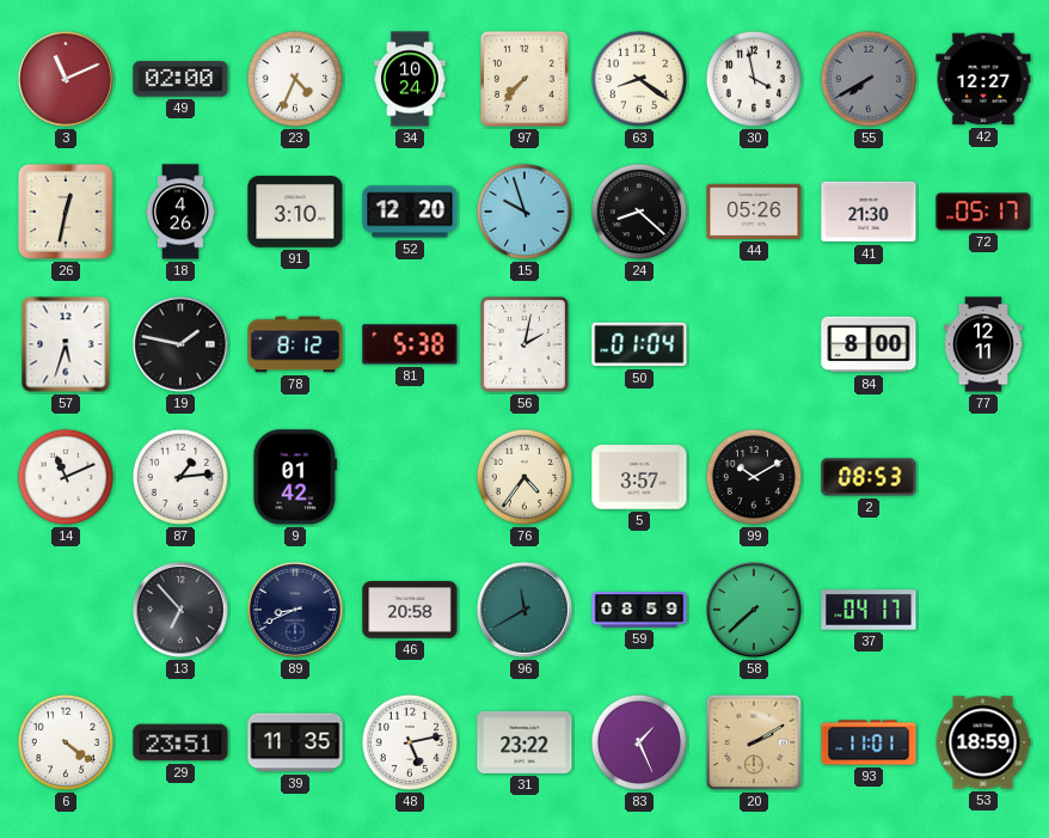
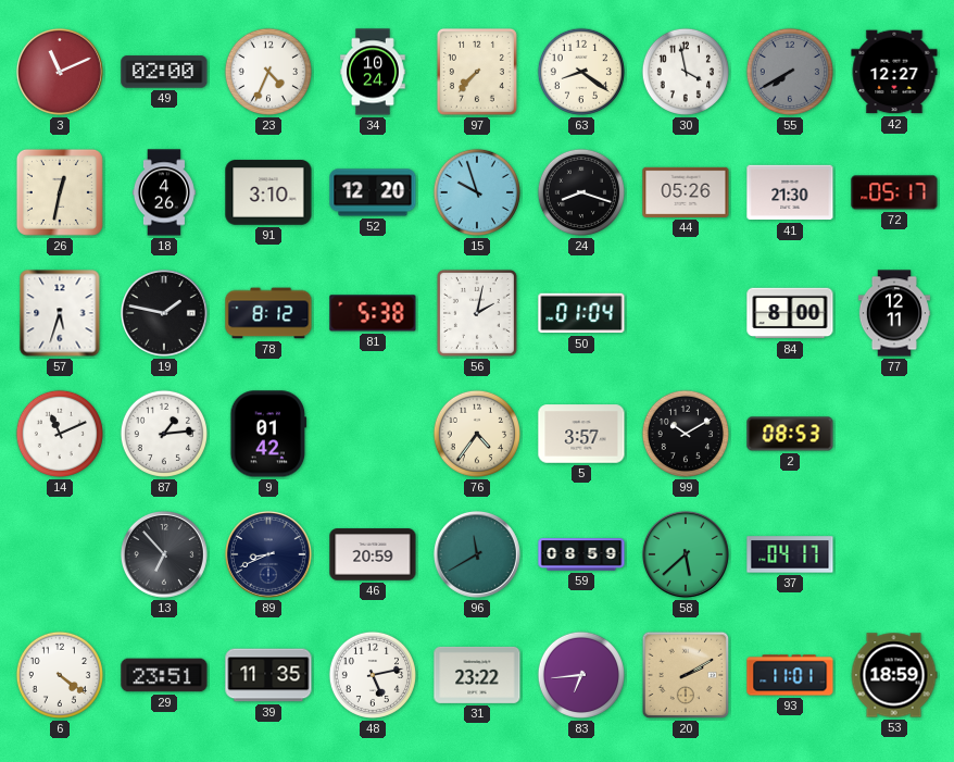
24: 8:22 -> 8:18
46: 20:58 -> 20:59
58: 7:38 -> 5:38
83: 1:26 -> 6:44
